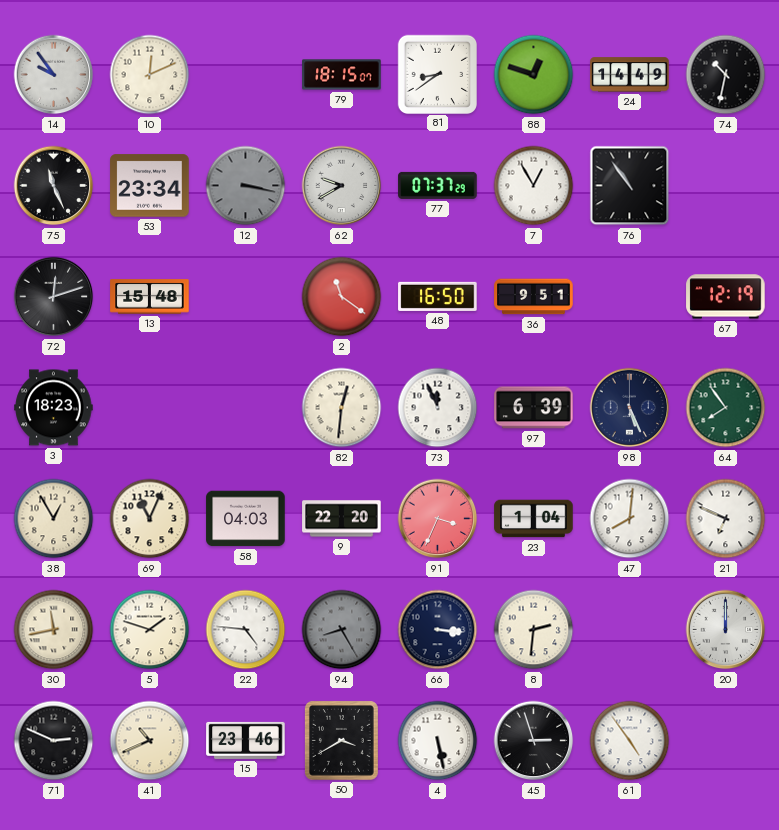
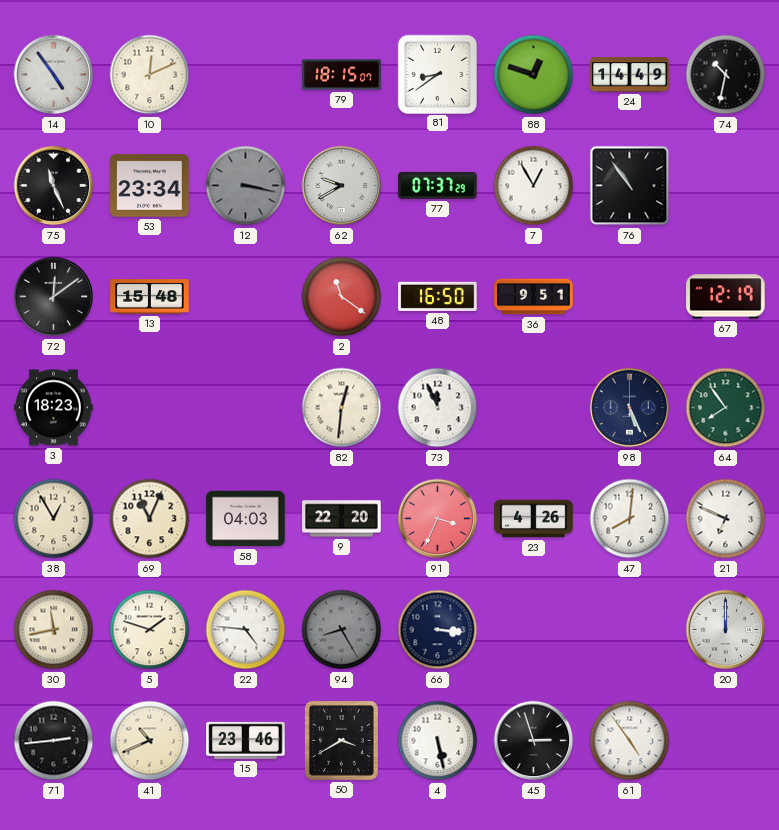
14: 9:54 -> 4:54
72: 12:12 -> 12:09
97: 6:39 -> none
23: 1:04 -> 4:26
8: 2:31 -> none
71: 2:49 -> 2:44
